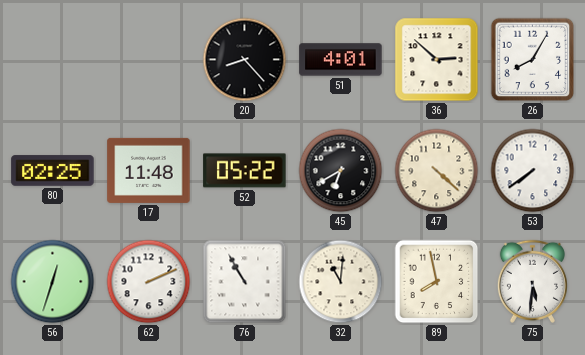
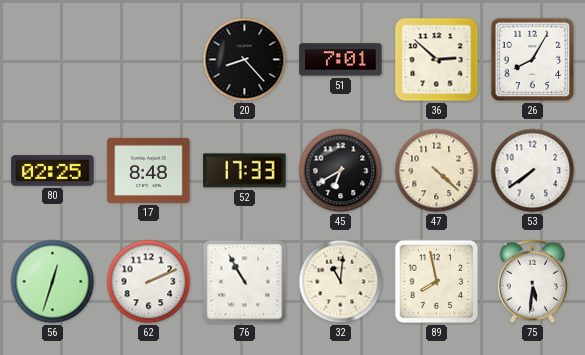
51: 4:01 -> 7:01
17: 11:48 -> 8:48
52: 05:22 -> 17:33
